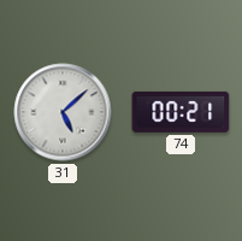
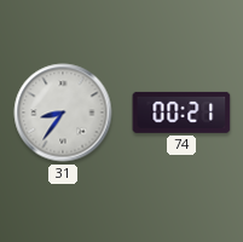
31: 5:08 -> 8:36
